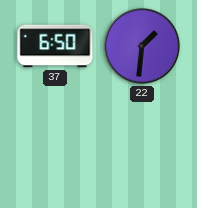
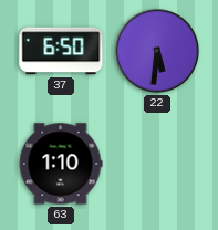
22: 1:31 -> 5:31
63: none -> 1:10
